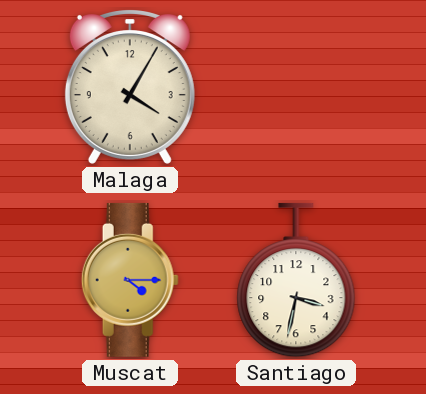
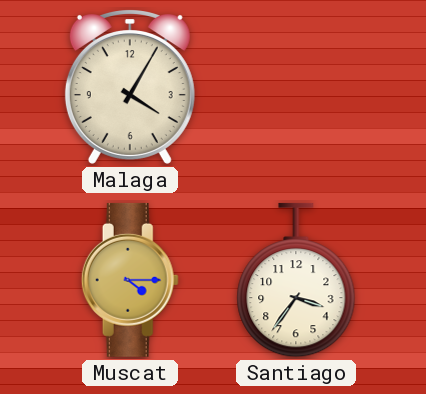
Santiago: 3:32 -> 3:36
